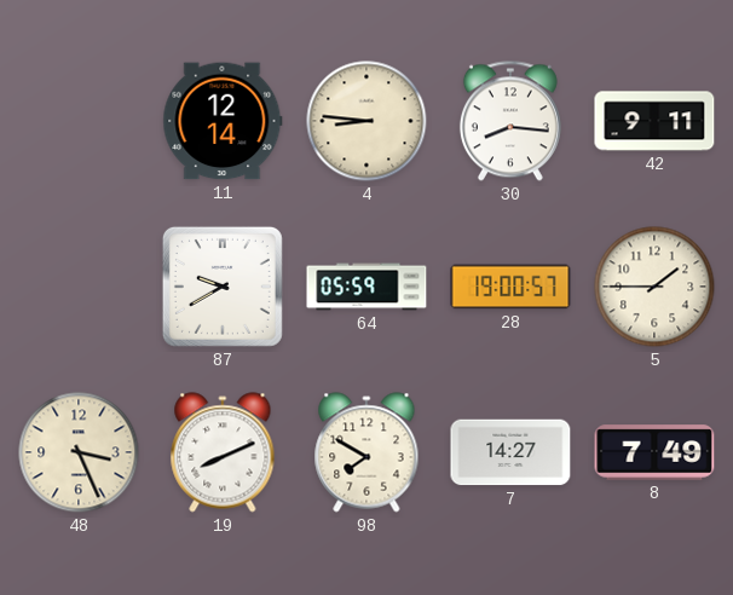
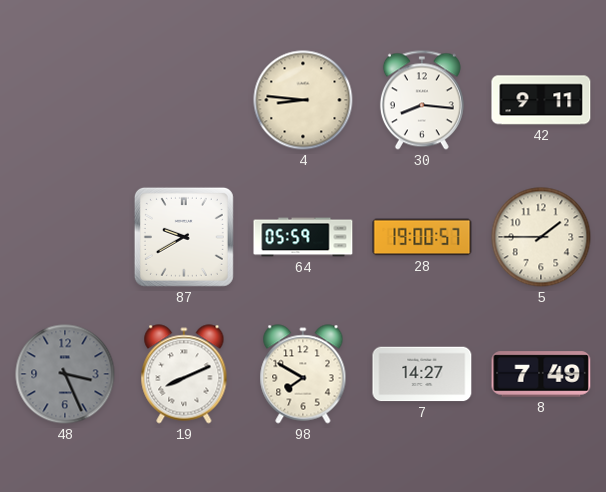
11: 12:14 -> none
48 dial: cream -> grey
